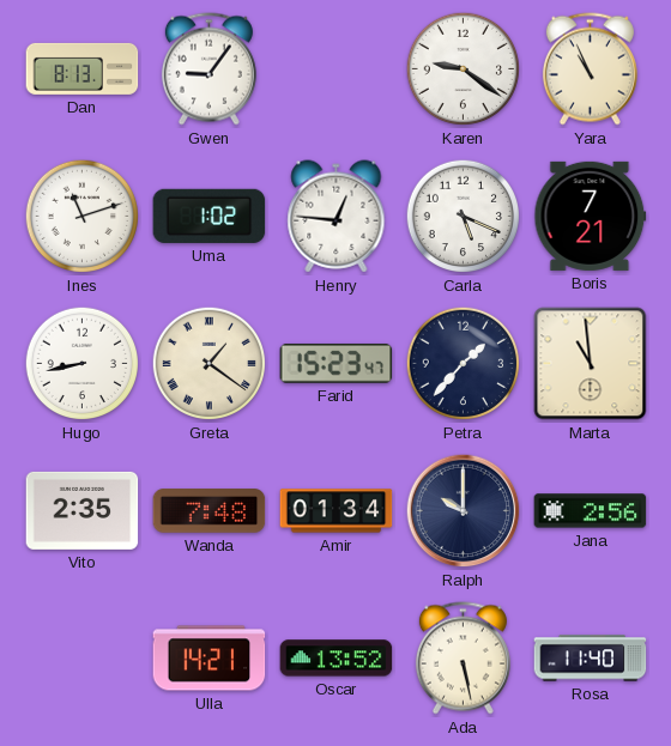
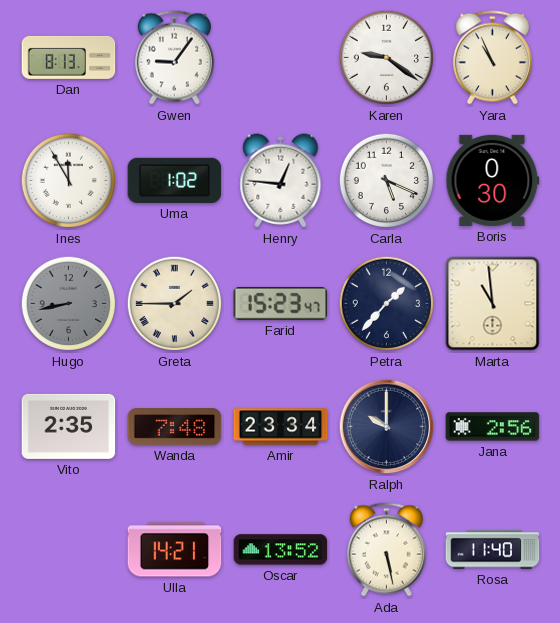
Ines: 11:12 -> 11:55
Boris: 7:21 -> 0:30
Hugo dial: white -> grey
Greta: 1:21 -> 1:45
Amir: 01:34 -> 23:34
